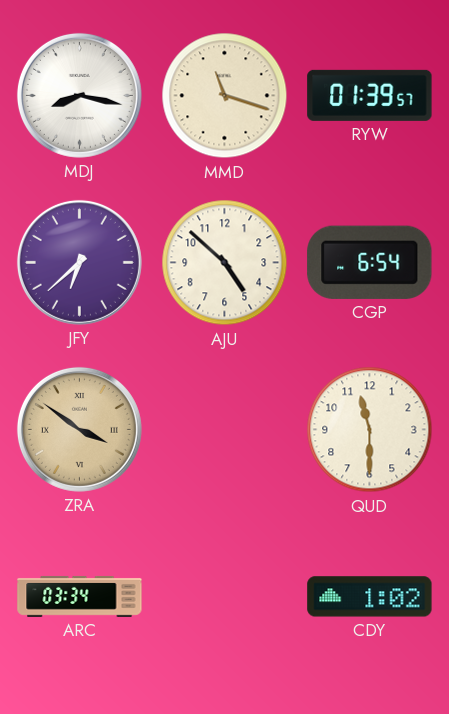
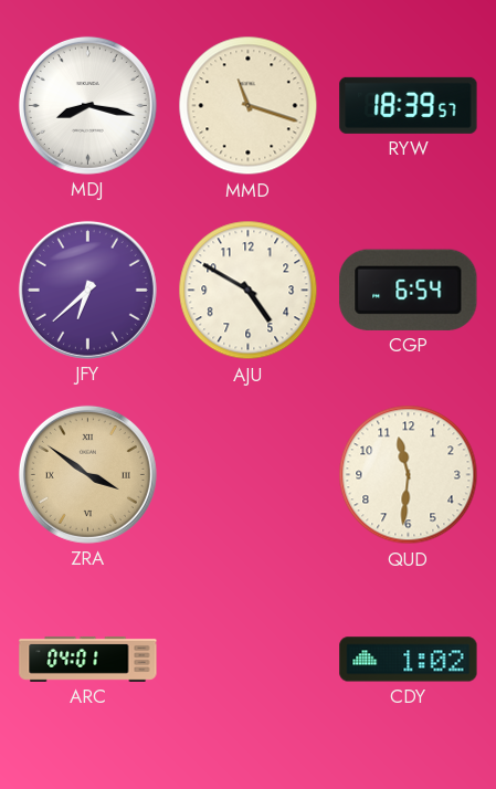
RYW: 01:39 -> 18:39
AJU: 4:52 -> 4:50
QUD: 11:30 -> 11:31
ARC: 03:34 -> 04:01
